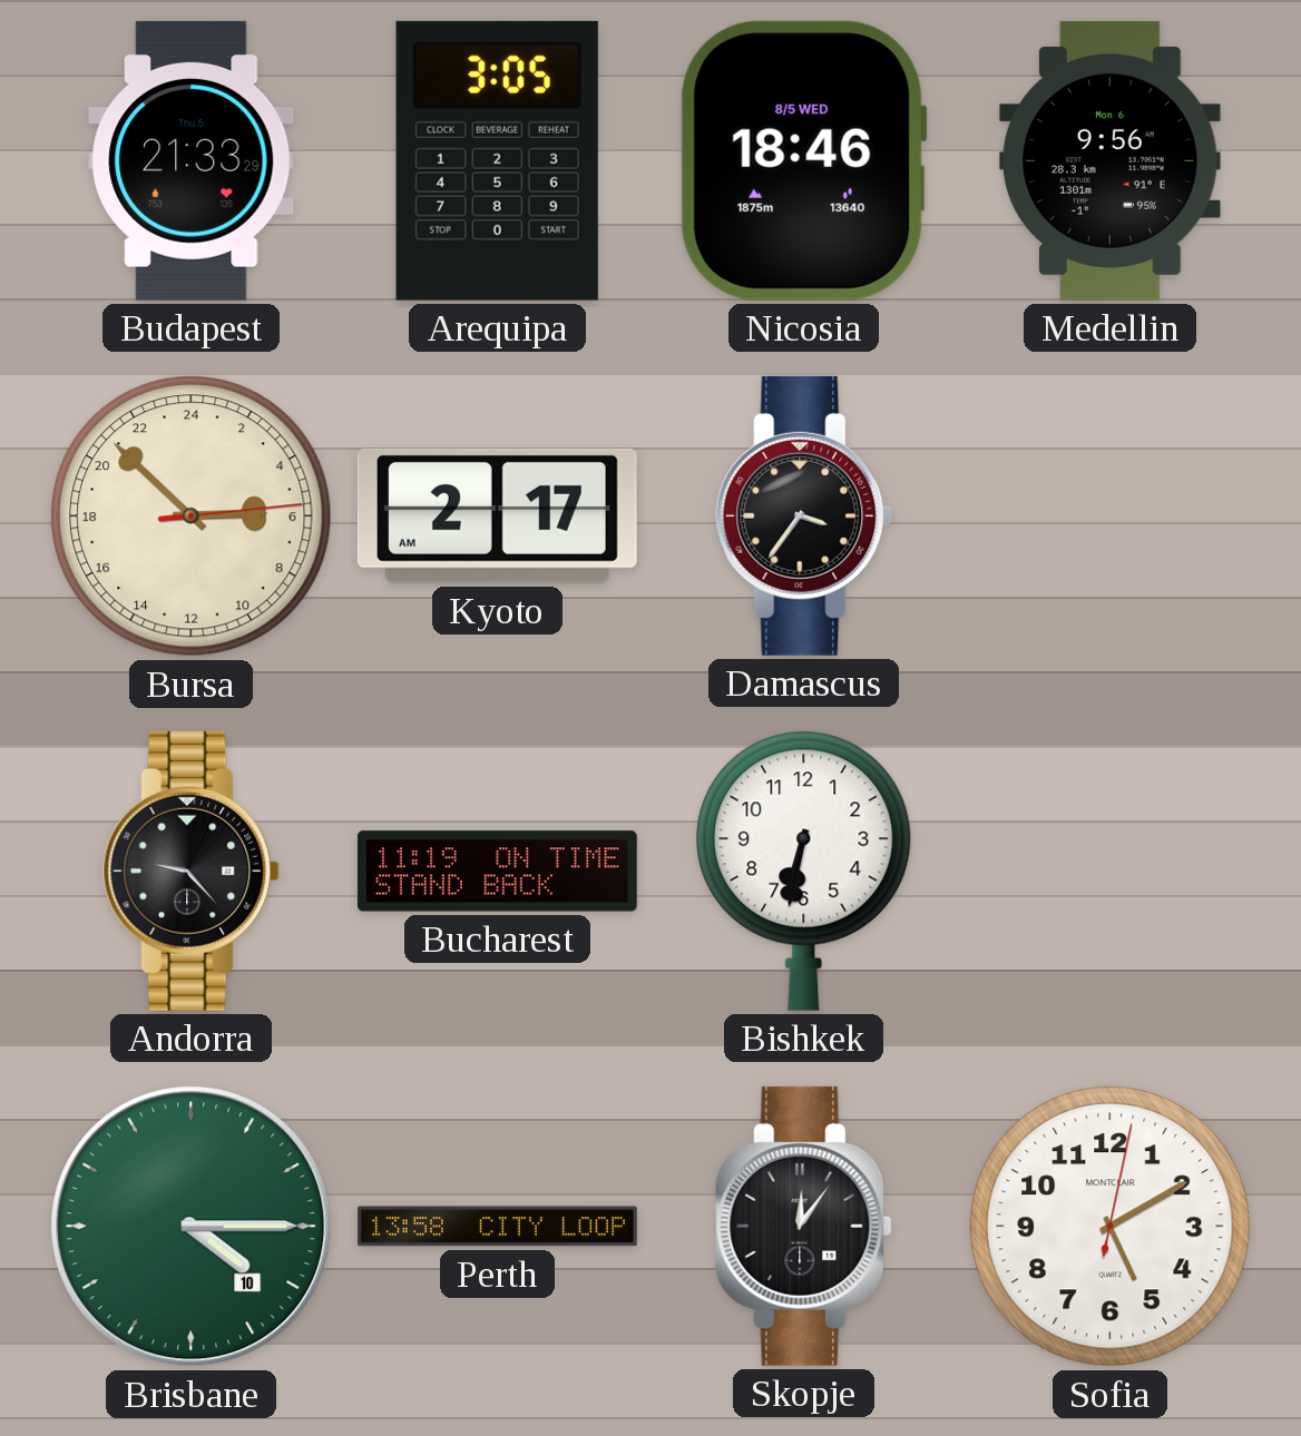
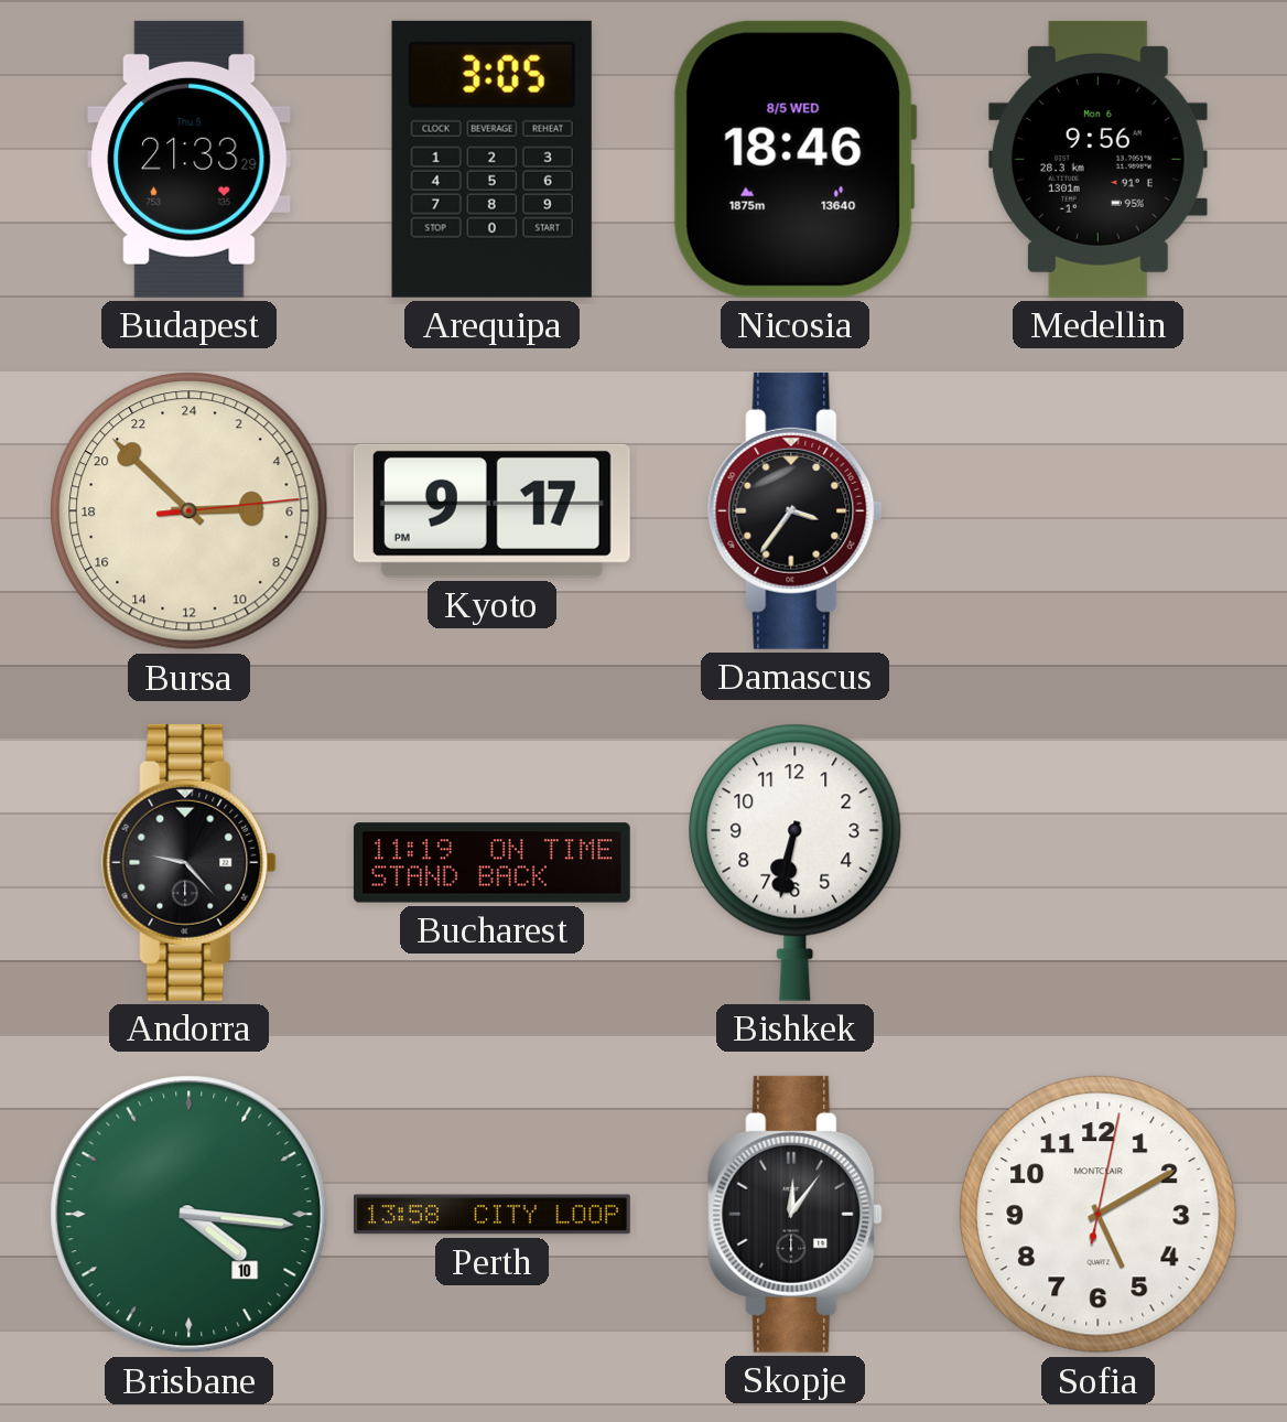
Kyoto: 2:17 -> 9:17
Brisbane: 4:15 -> 4:16
